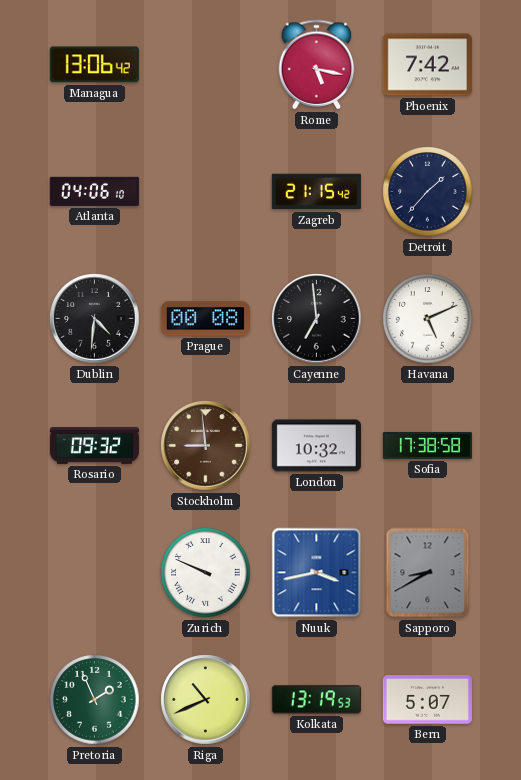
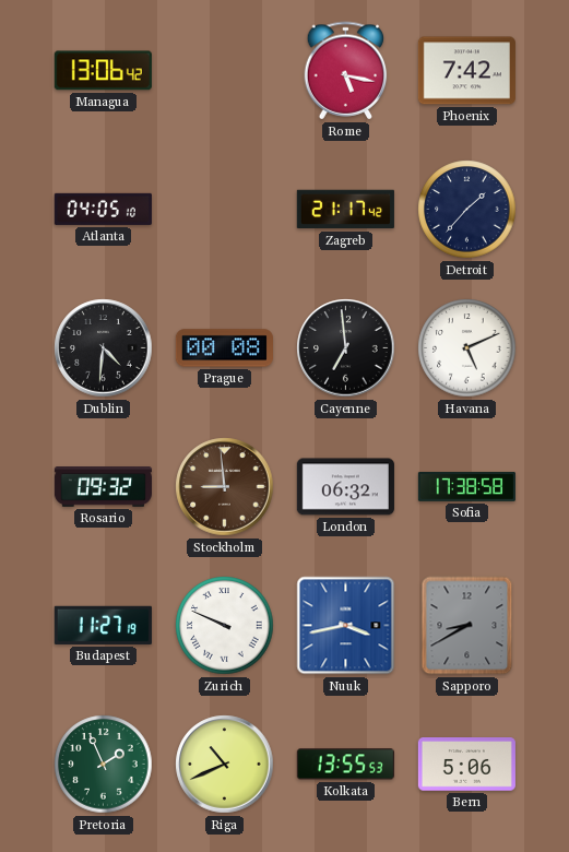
Atlanta: 04:06 -> 04:05
Zagreb: 21:15 -> 21:17
London: 10:32 -> 06:32
Budapest: none -> 11:27
Kolkata: 13:19 -> 13:55
Bern: 5:07 -> 5:06
